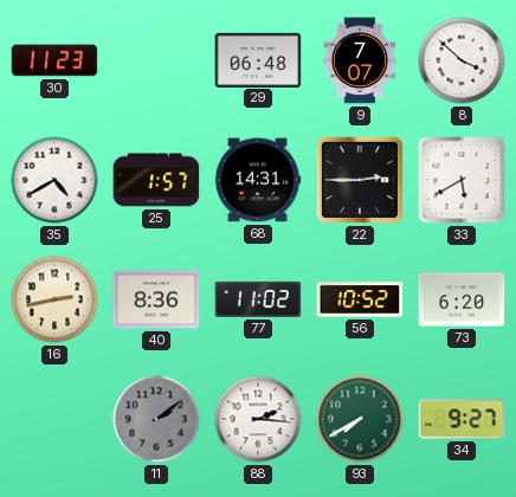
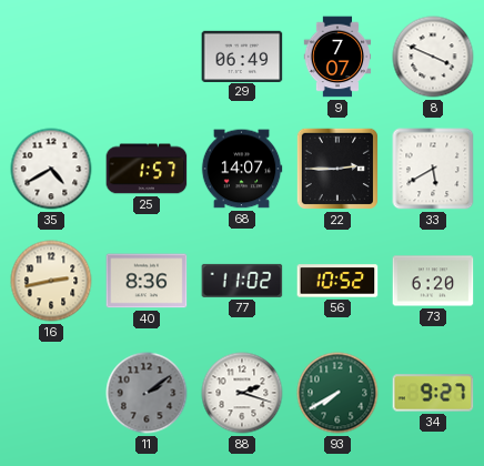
30: 11:23 -> none
29: 06:48 -> 06:49
8: 3:52 -> 3:49
68: 14:31 -> 14:07
88: 2:16 -> 2:18
